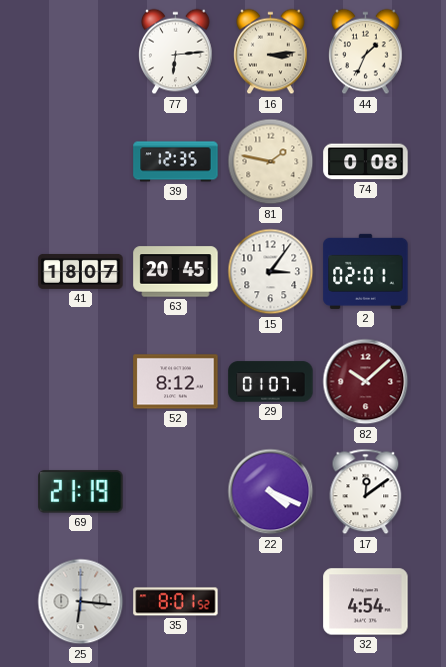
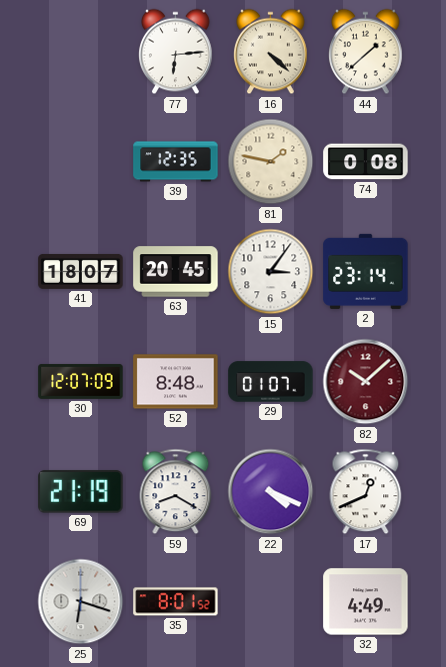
16: 3:14 -> 4:22
44: 1:34 -> 1:38
2: 02:01 -> 23:14
30: none -> 12:07
52: 8:12 -> 8:48
59: none -> 8:20
17: 12:09 -> 12:41
25: 6:16 -> 6:18
32: 4:54 -> 4:49
